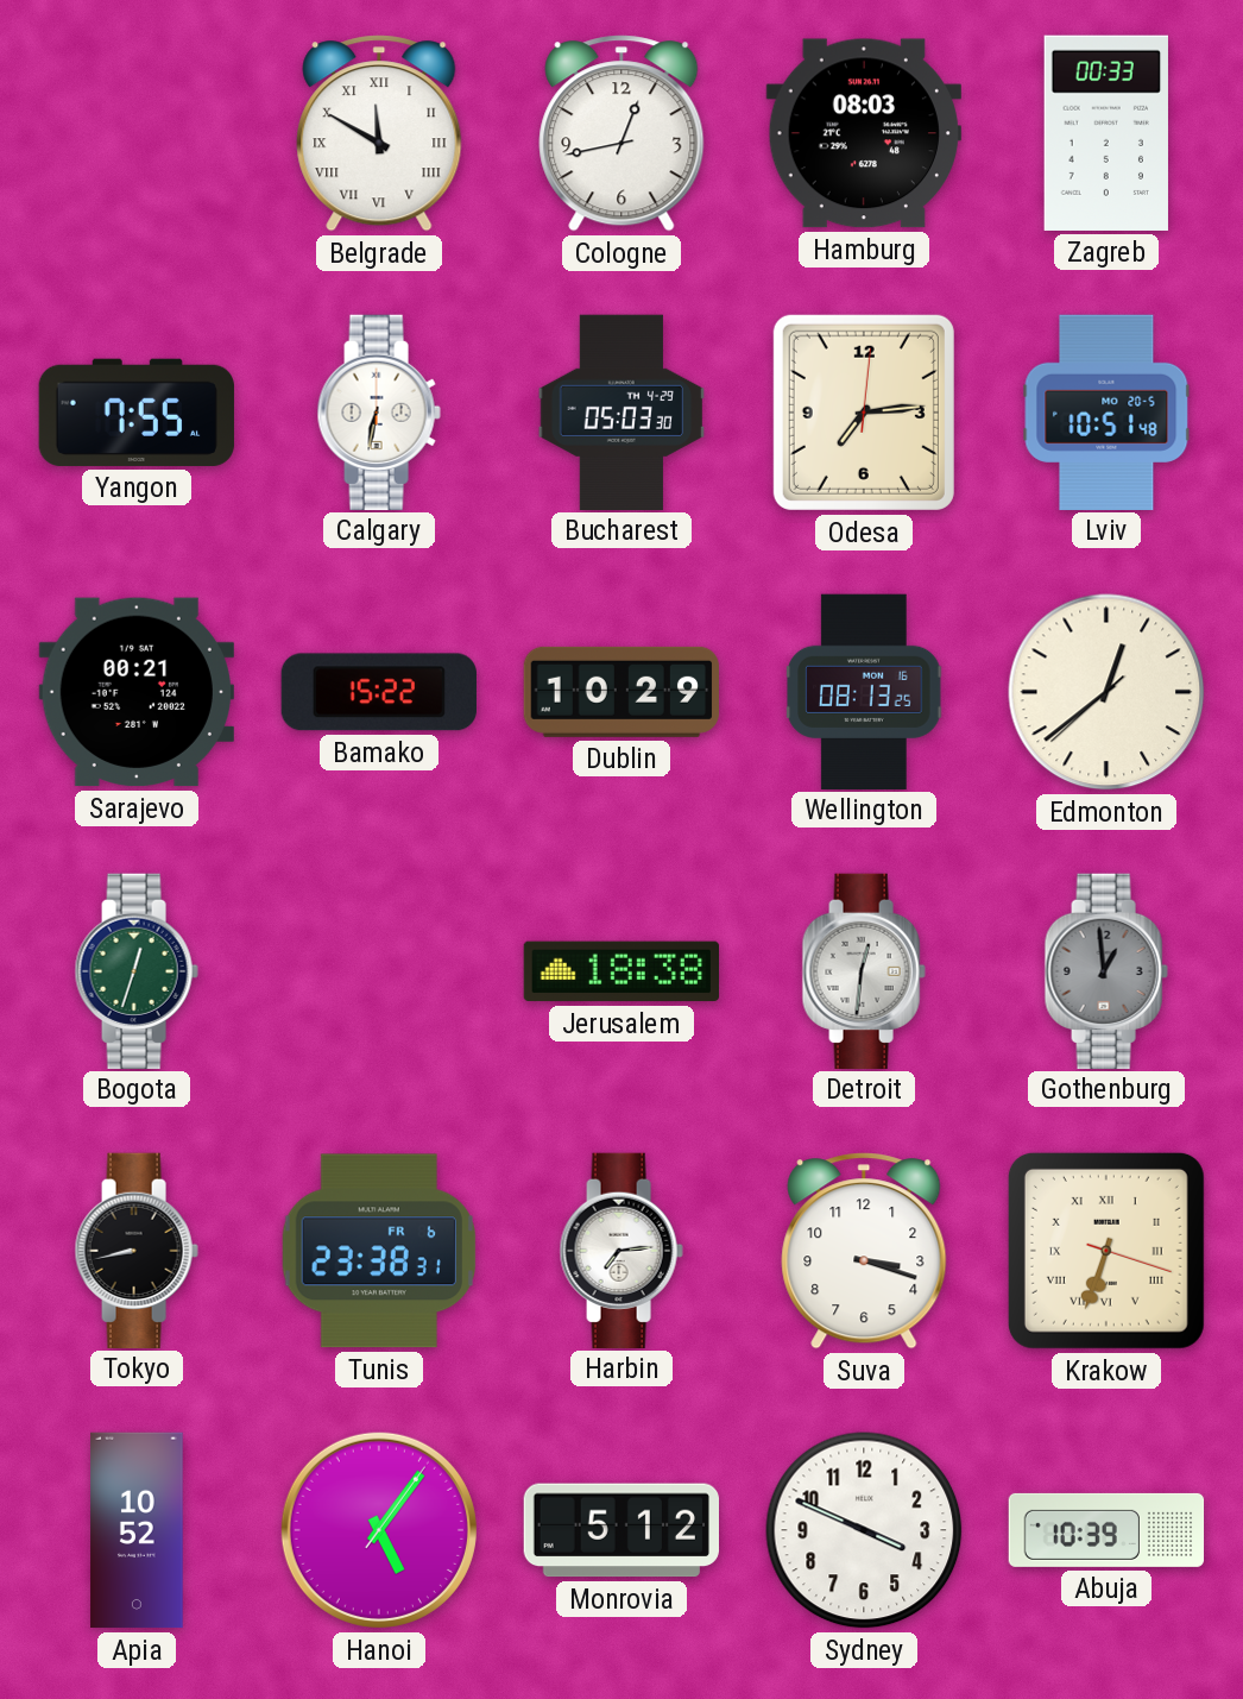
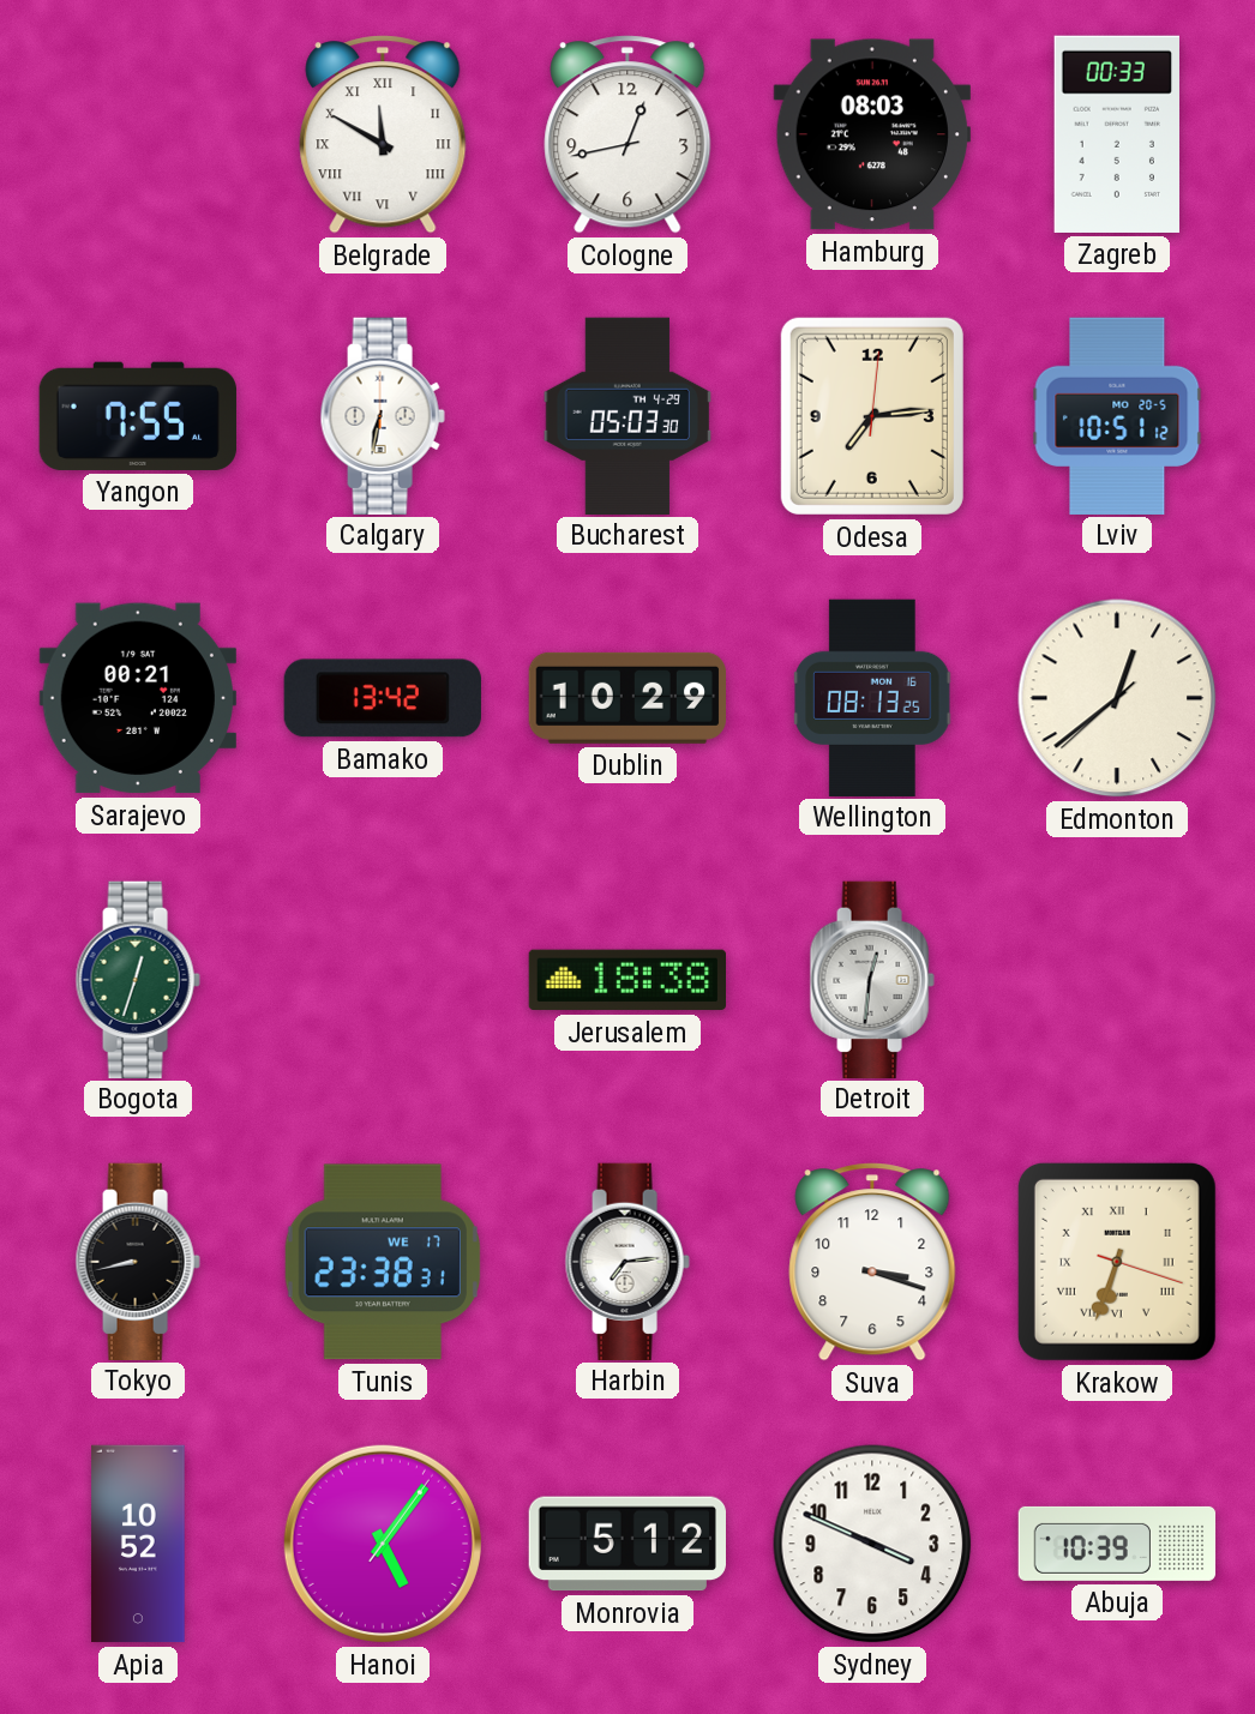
Lviv: 10:51:48 -> 10:51:12
Bamako: 15:22 -> 13:42
Gothenburg: 12:59 -> none
Tunis date: FR 6 -> WE 17
